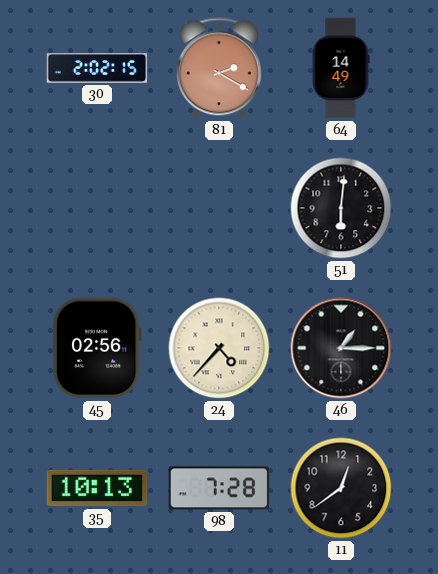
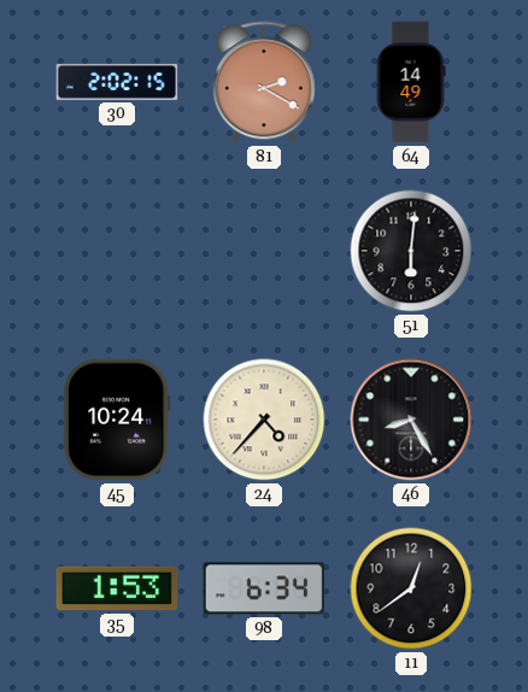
45: 02:56 -> 10:24
46: 1:15 -> 8:25
35: 10:13 -> 1:53
98: 7:28 -> 6:34
